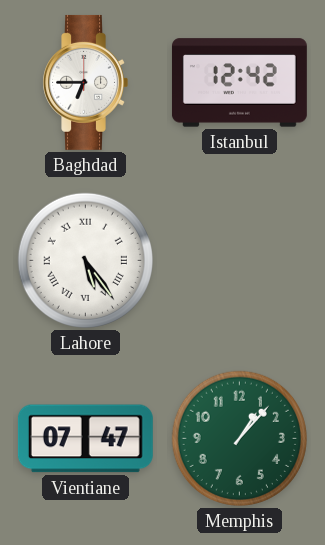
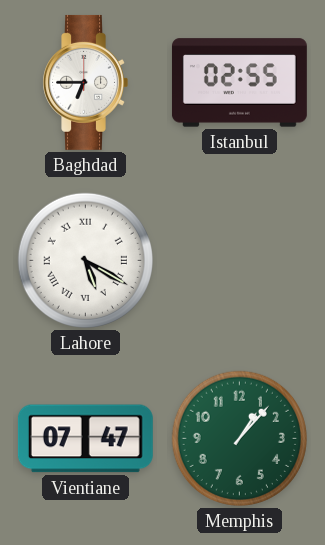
Istanbul: 12:42 -> 02:55
Lahore: 5:24 -> 5:20
